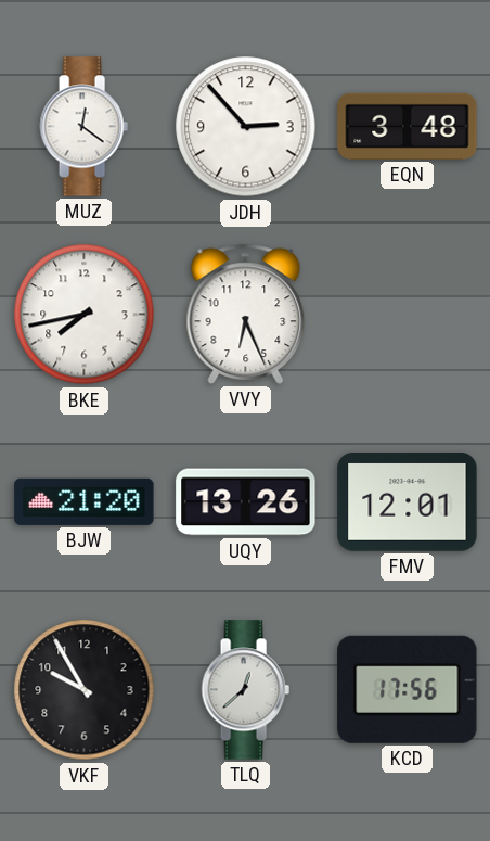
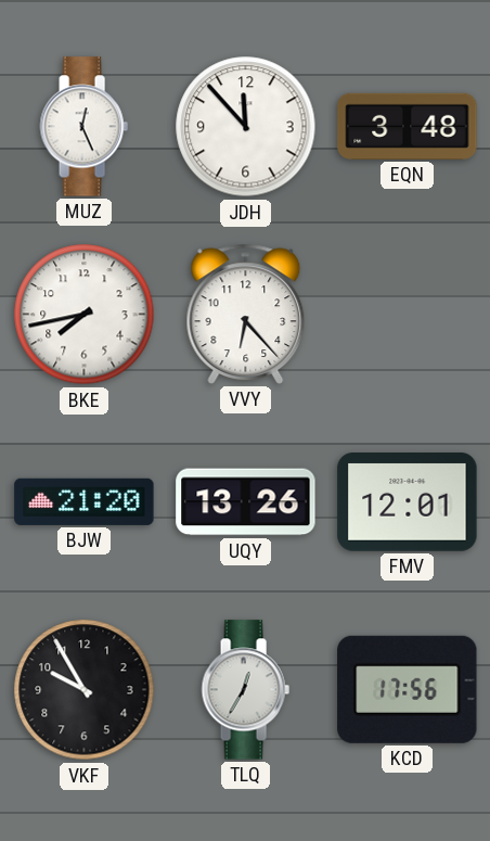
MUZ: 12:21 -> 12:26
JDH: 2:53 -> 11:53
VVY: 6:26 -> 6:23
TLQ: 12:38 -> 12:35
